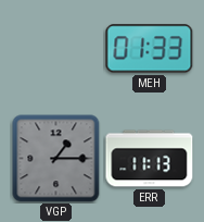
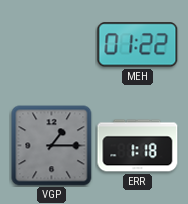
MEH: 01:33 -> 01:22
ERR: 11:13 -> 1:18
